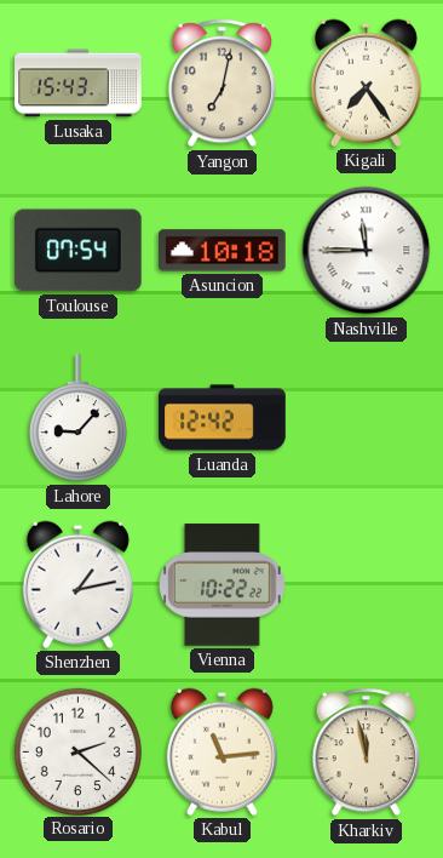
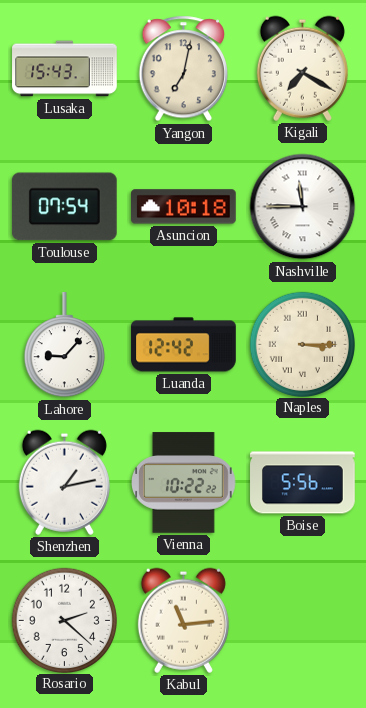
Kigali: 7:24 -> 7:20
Naples: none -> 3:15
Boise: none -> 5:56
Kharkiv: 11:58 -> none
